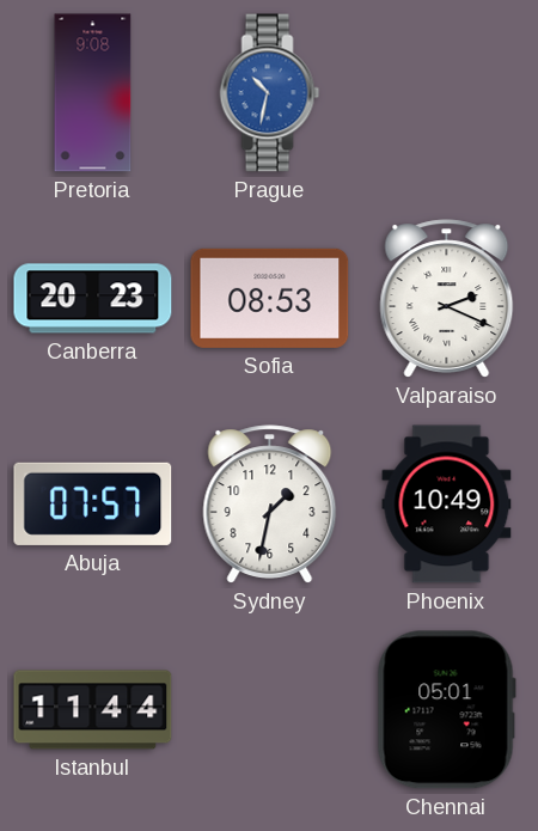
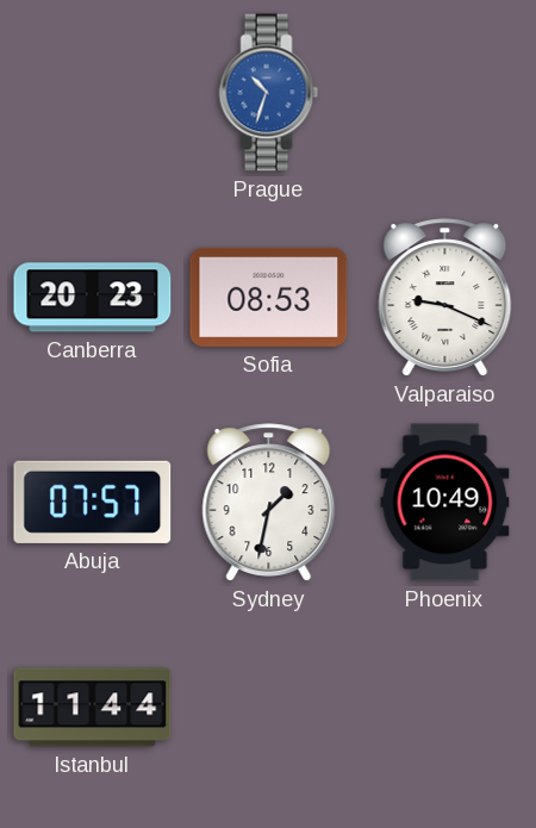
Pretoria: 9:08 -> none
Prague: 10:32 -> 10:33
Valparaiso: 2:19 -> 9:19
Chennai: 05:01 -> none
